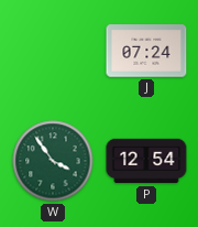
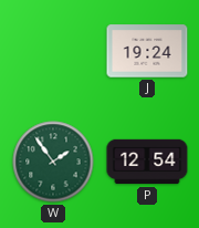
J: 07:24 -> 19:24
W: 3:54 -> 1:54
